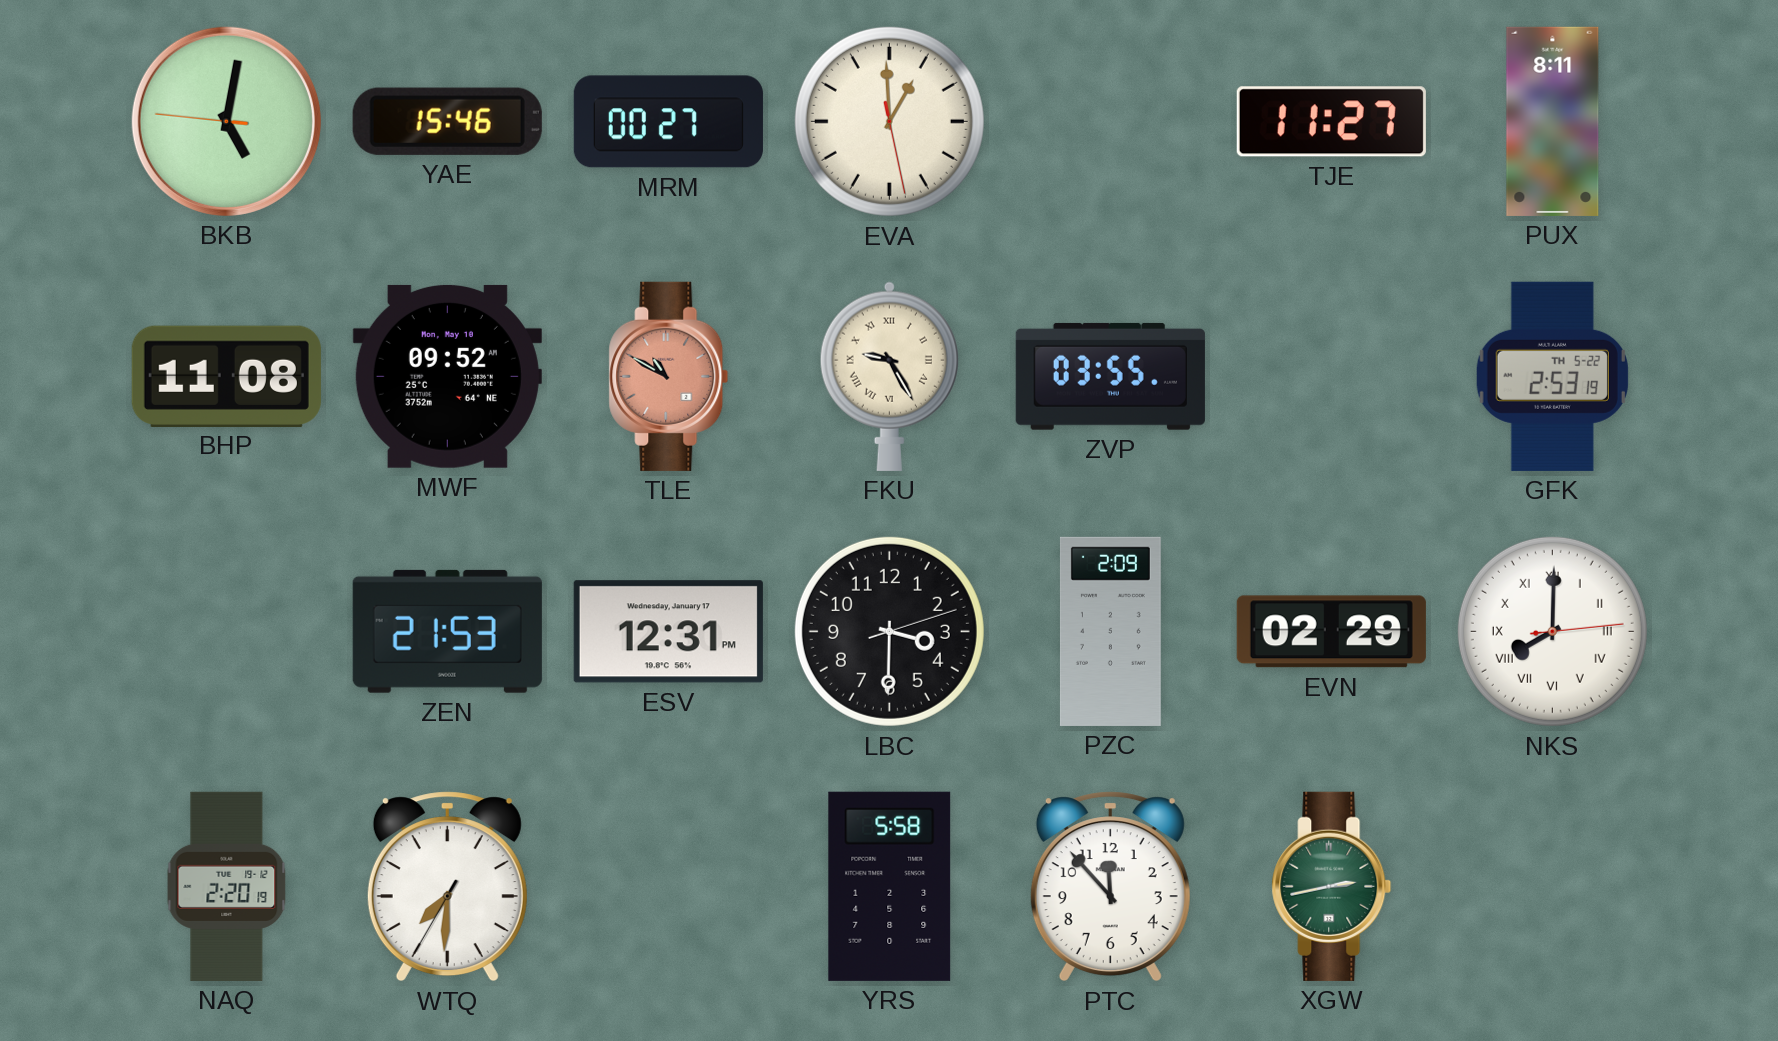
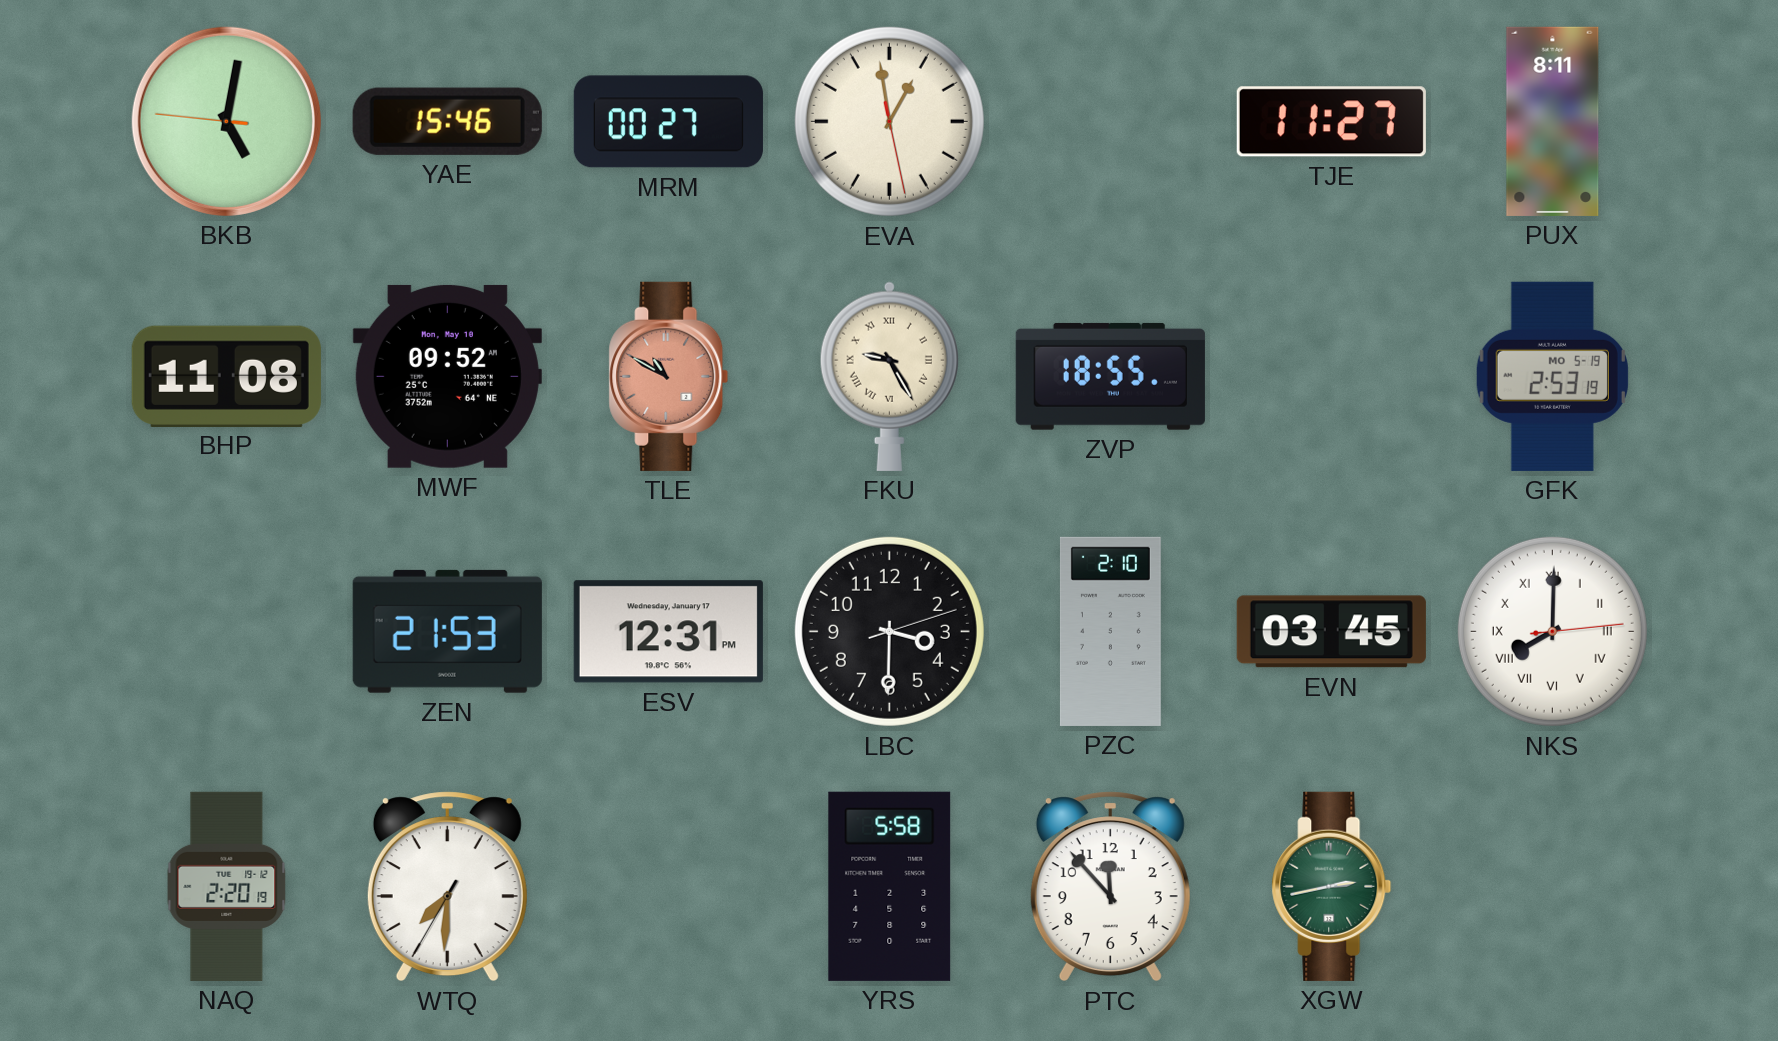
EVA: 12:59 -> 12:58
ZVP: 03:55 -> 18:55
GFK date: TH 5-22 -> MO 5-19
PZC: 2:09 -> 2:10
EVN: 02:29 -> 03:45
